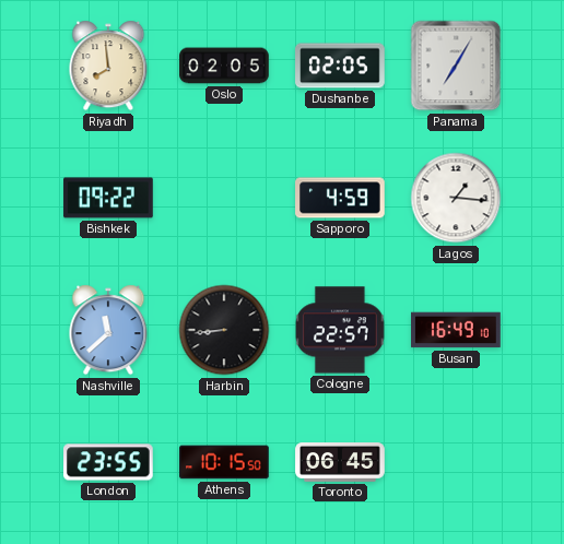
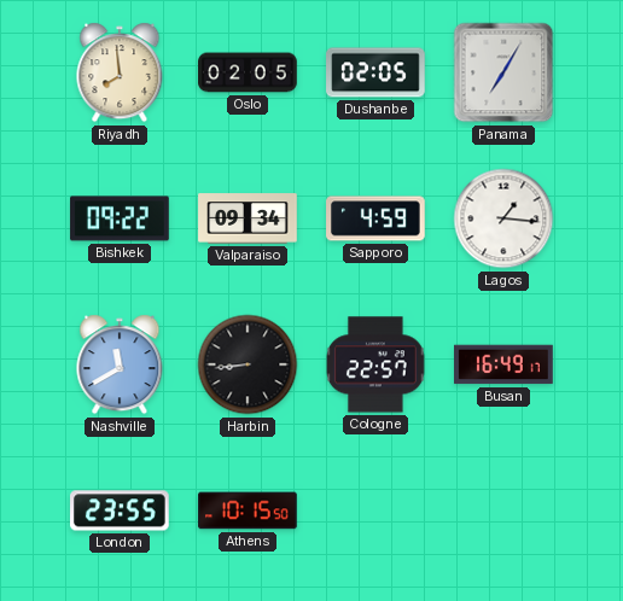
Valparaiso: none -> 09:34
Nashville: 11:38 -> 11:40
Busan: 16:49:10 -> 16:49:17
Toronto: 06:45 -> none
